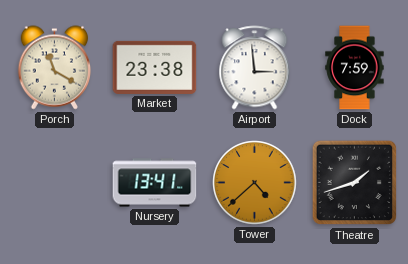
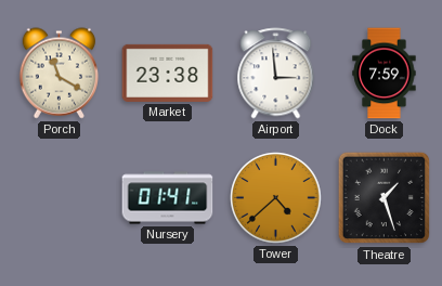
Nursery: 13:41 -> 01:41
Theatre: 1:42 -> 1:27
